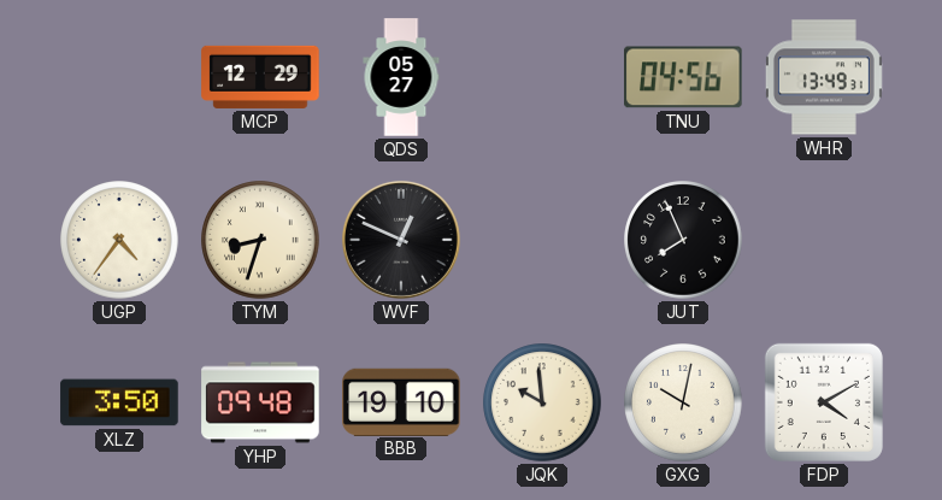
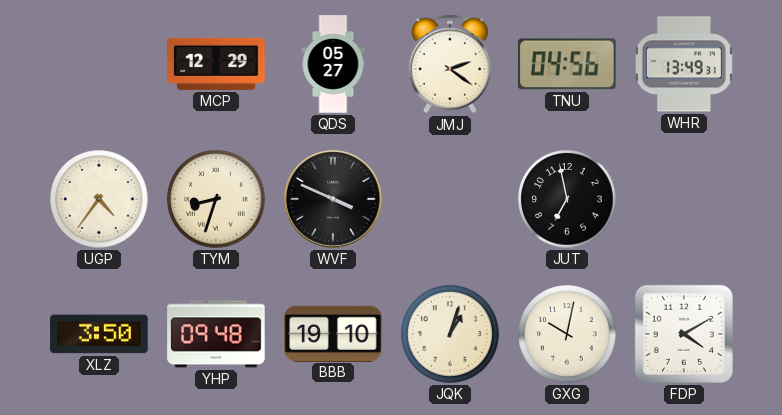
JMJ: none -> 2:21
WVF: 12:49 -> 3:49
JUT: 7:56 -> 6:58
JQK: 9:59 -> 1:03
